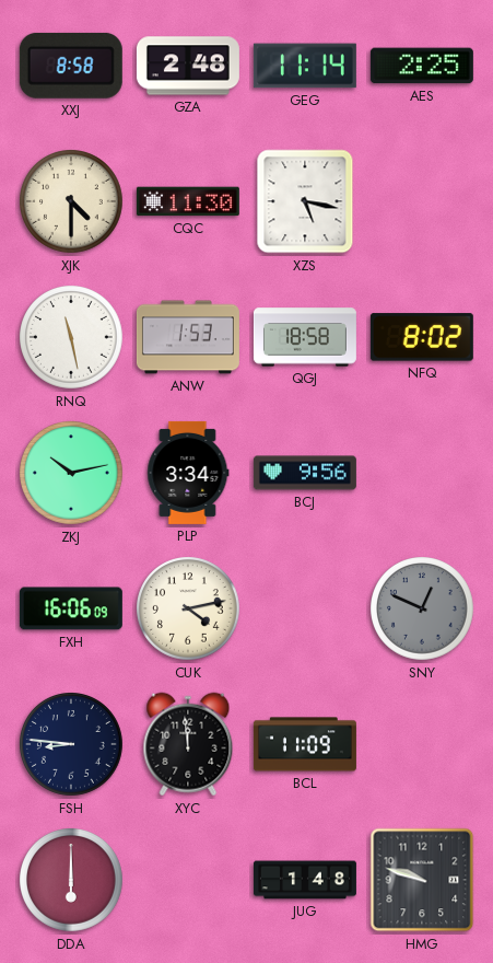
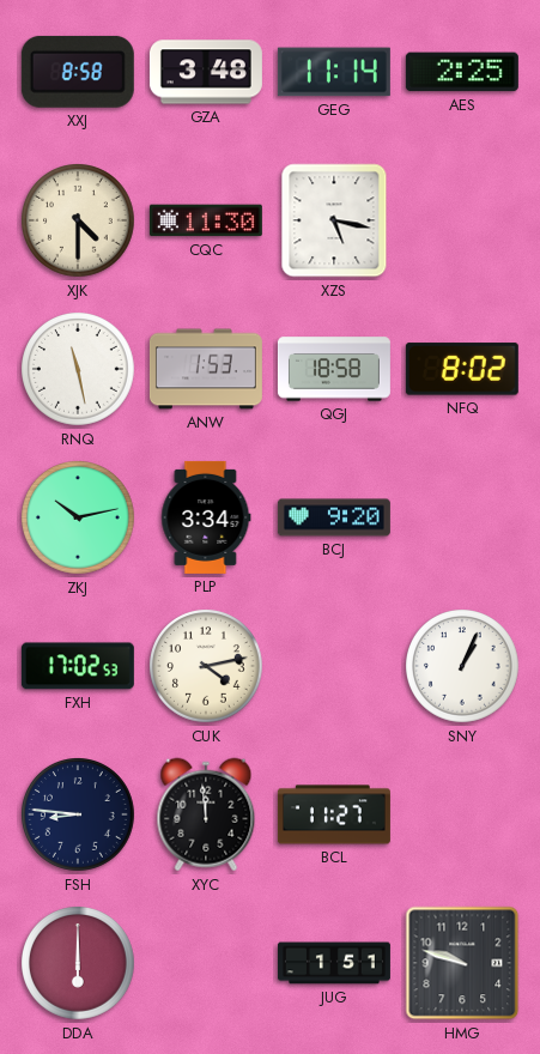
GZA: 2:48 -> 3:48
BCJ: 9:56 -> 9:20
FXH: 16:06 -> 17:02
SNY: 12:49 -> 1:04
SNY dial: grey -> white
BCL: 11:09 -> 11:27
JUG: 1:48 -> 1:51
